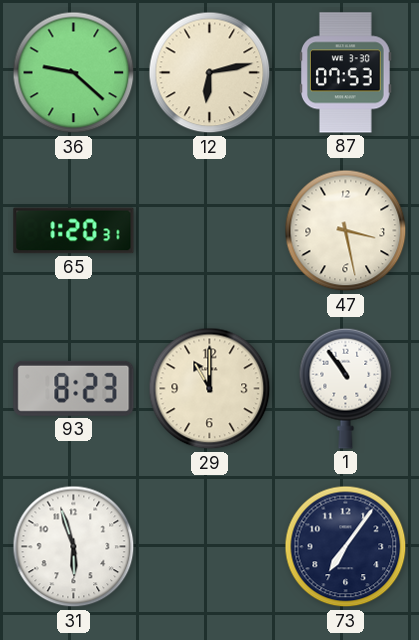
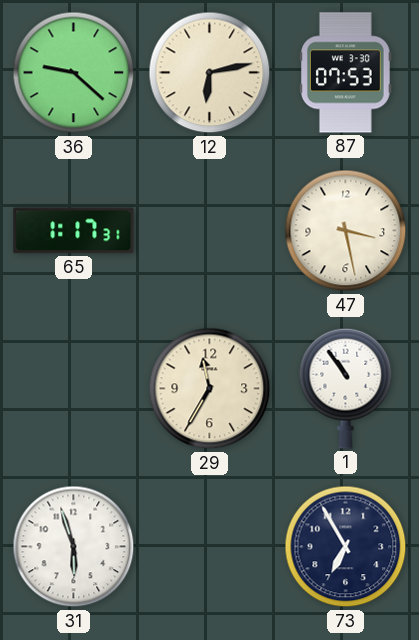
65: 1:20 -> 1:17
93: 8:23 -> none
29: 11:00 -> 11:35
73: 7:06 -> 6:55
